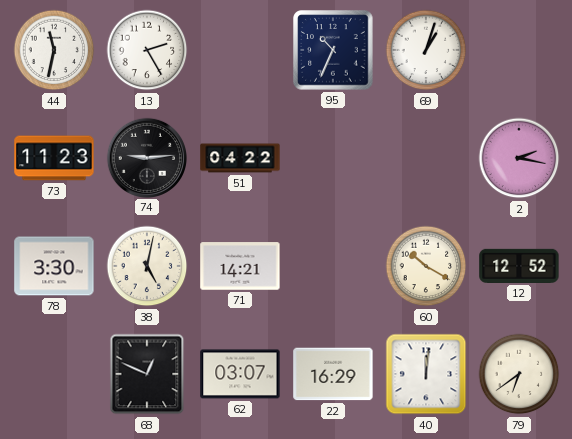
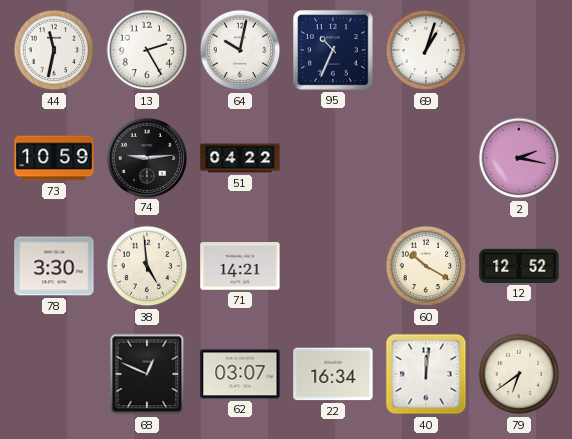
64: none -> 10:02
73: 11:23 -> 10:59
38: 5:02 -> 4:59
22: 16:29 -> 16:34
